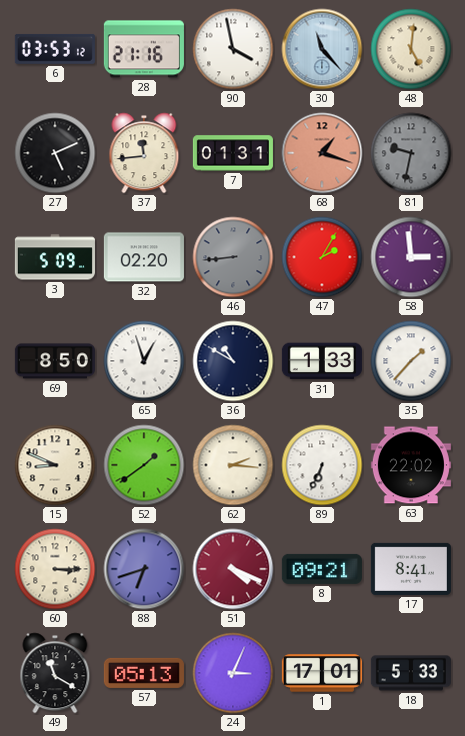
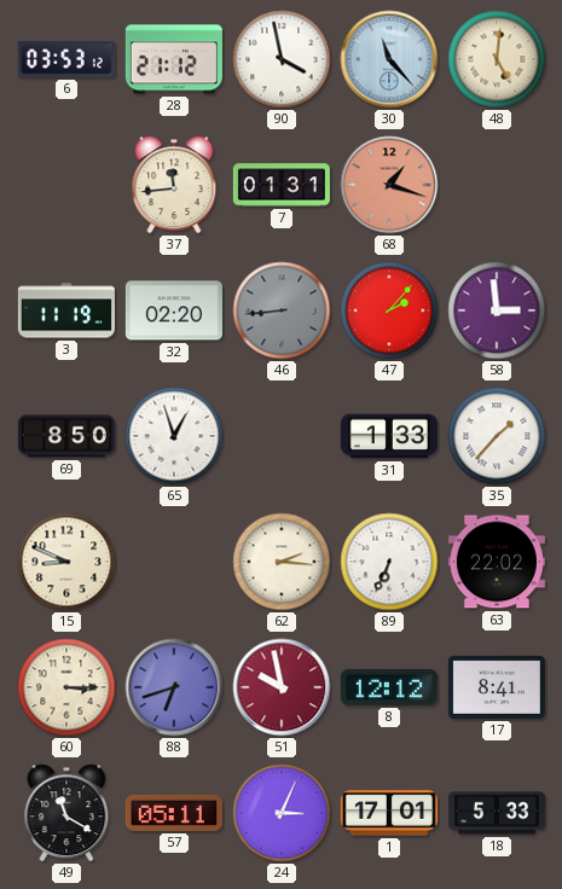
28: 21:16 -> 21:12
27: 5:11 -> none
81: 9:32 -> none
3: 5:09 -> 11:19
47: 2:05 -> 2:07
36: 10:50 -> none
52: 1:39 -> none
51: 4:19 -> 9:58
8: 09:21 -> 12:12
57: 05:13 -> 05:11
